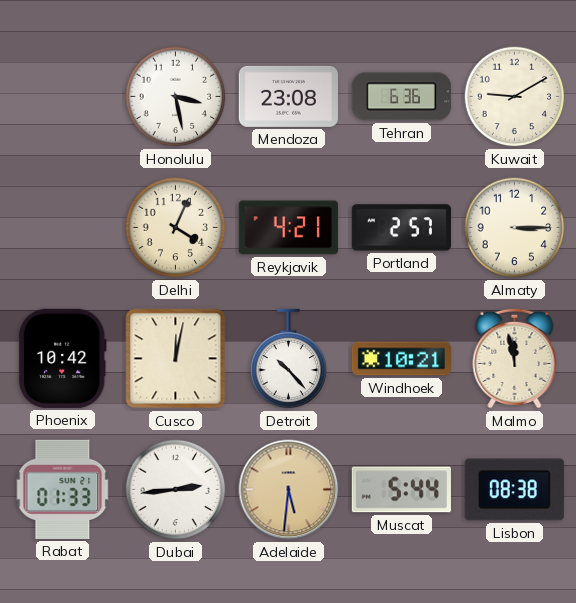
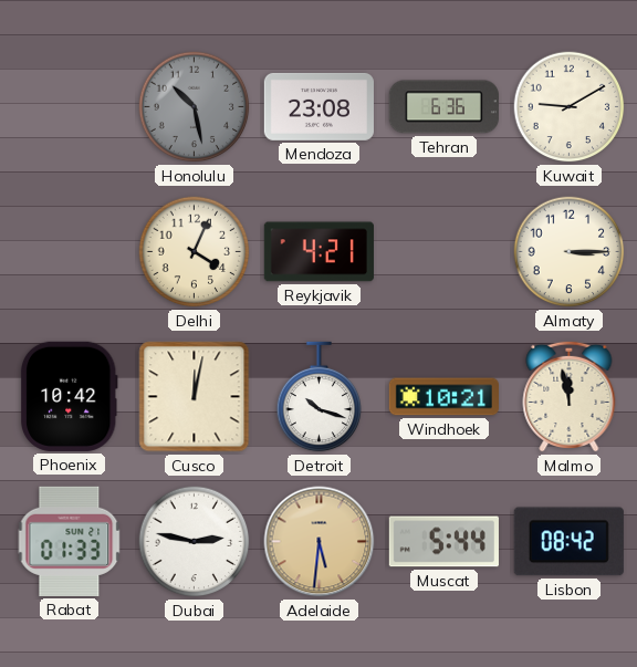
Honolulu: 3:28 -> 10:28
Honolulu dial: white -> grey
Portland: 2:57 -> none
Detroit: 10:23 -> 10:18
Dubai: 2:44 -> 2:47
Lisbon: 08:38 -> 08:42
